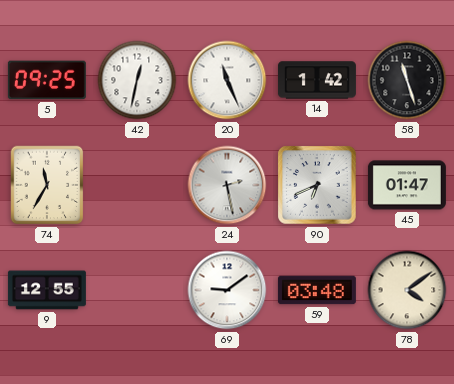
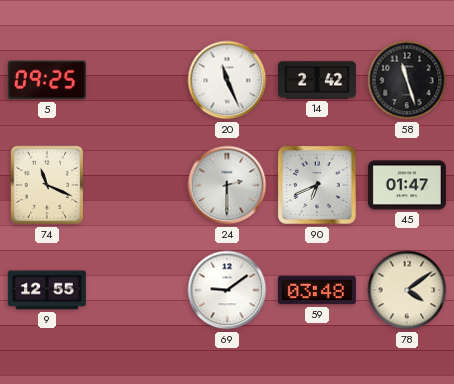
42: 12:32 -> none
14: 1:42 -> 2:42
74: 11:35 -> 11:19
24: 2:28 -> 2:30
